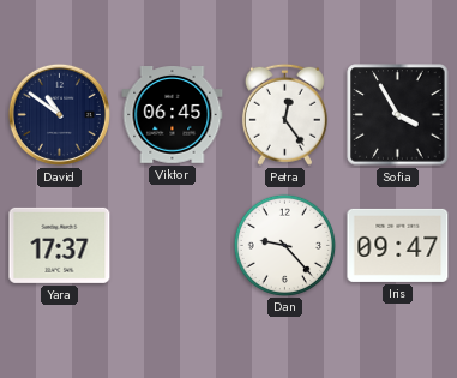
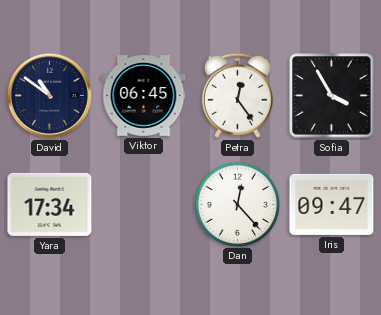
Yara: 17:37 -> 17:34
Dan: 9:23 -> 12:23
